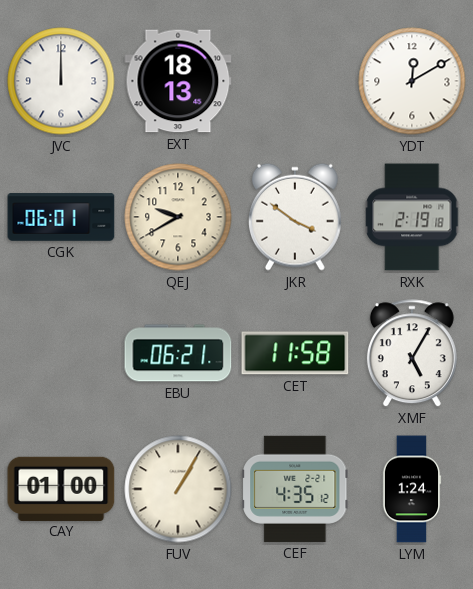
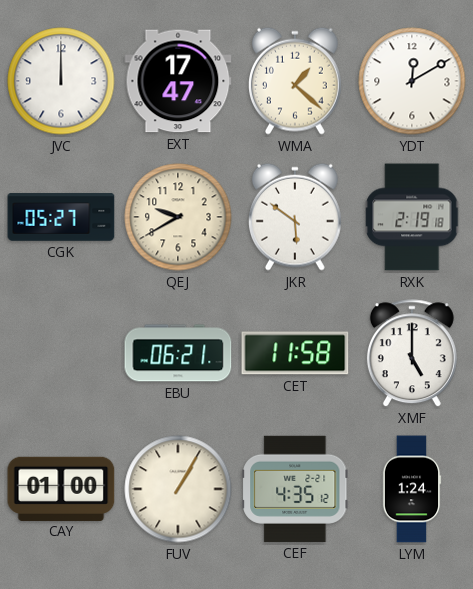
EXT: 18:13 -> 17:47
WMA: none -> 1:22
CGK: 06:01 -> 05:27
JKR: 3:51 -> 5:51
XMF: 5:05 -> 5:00
